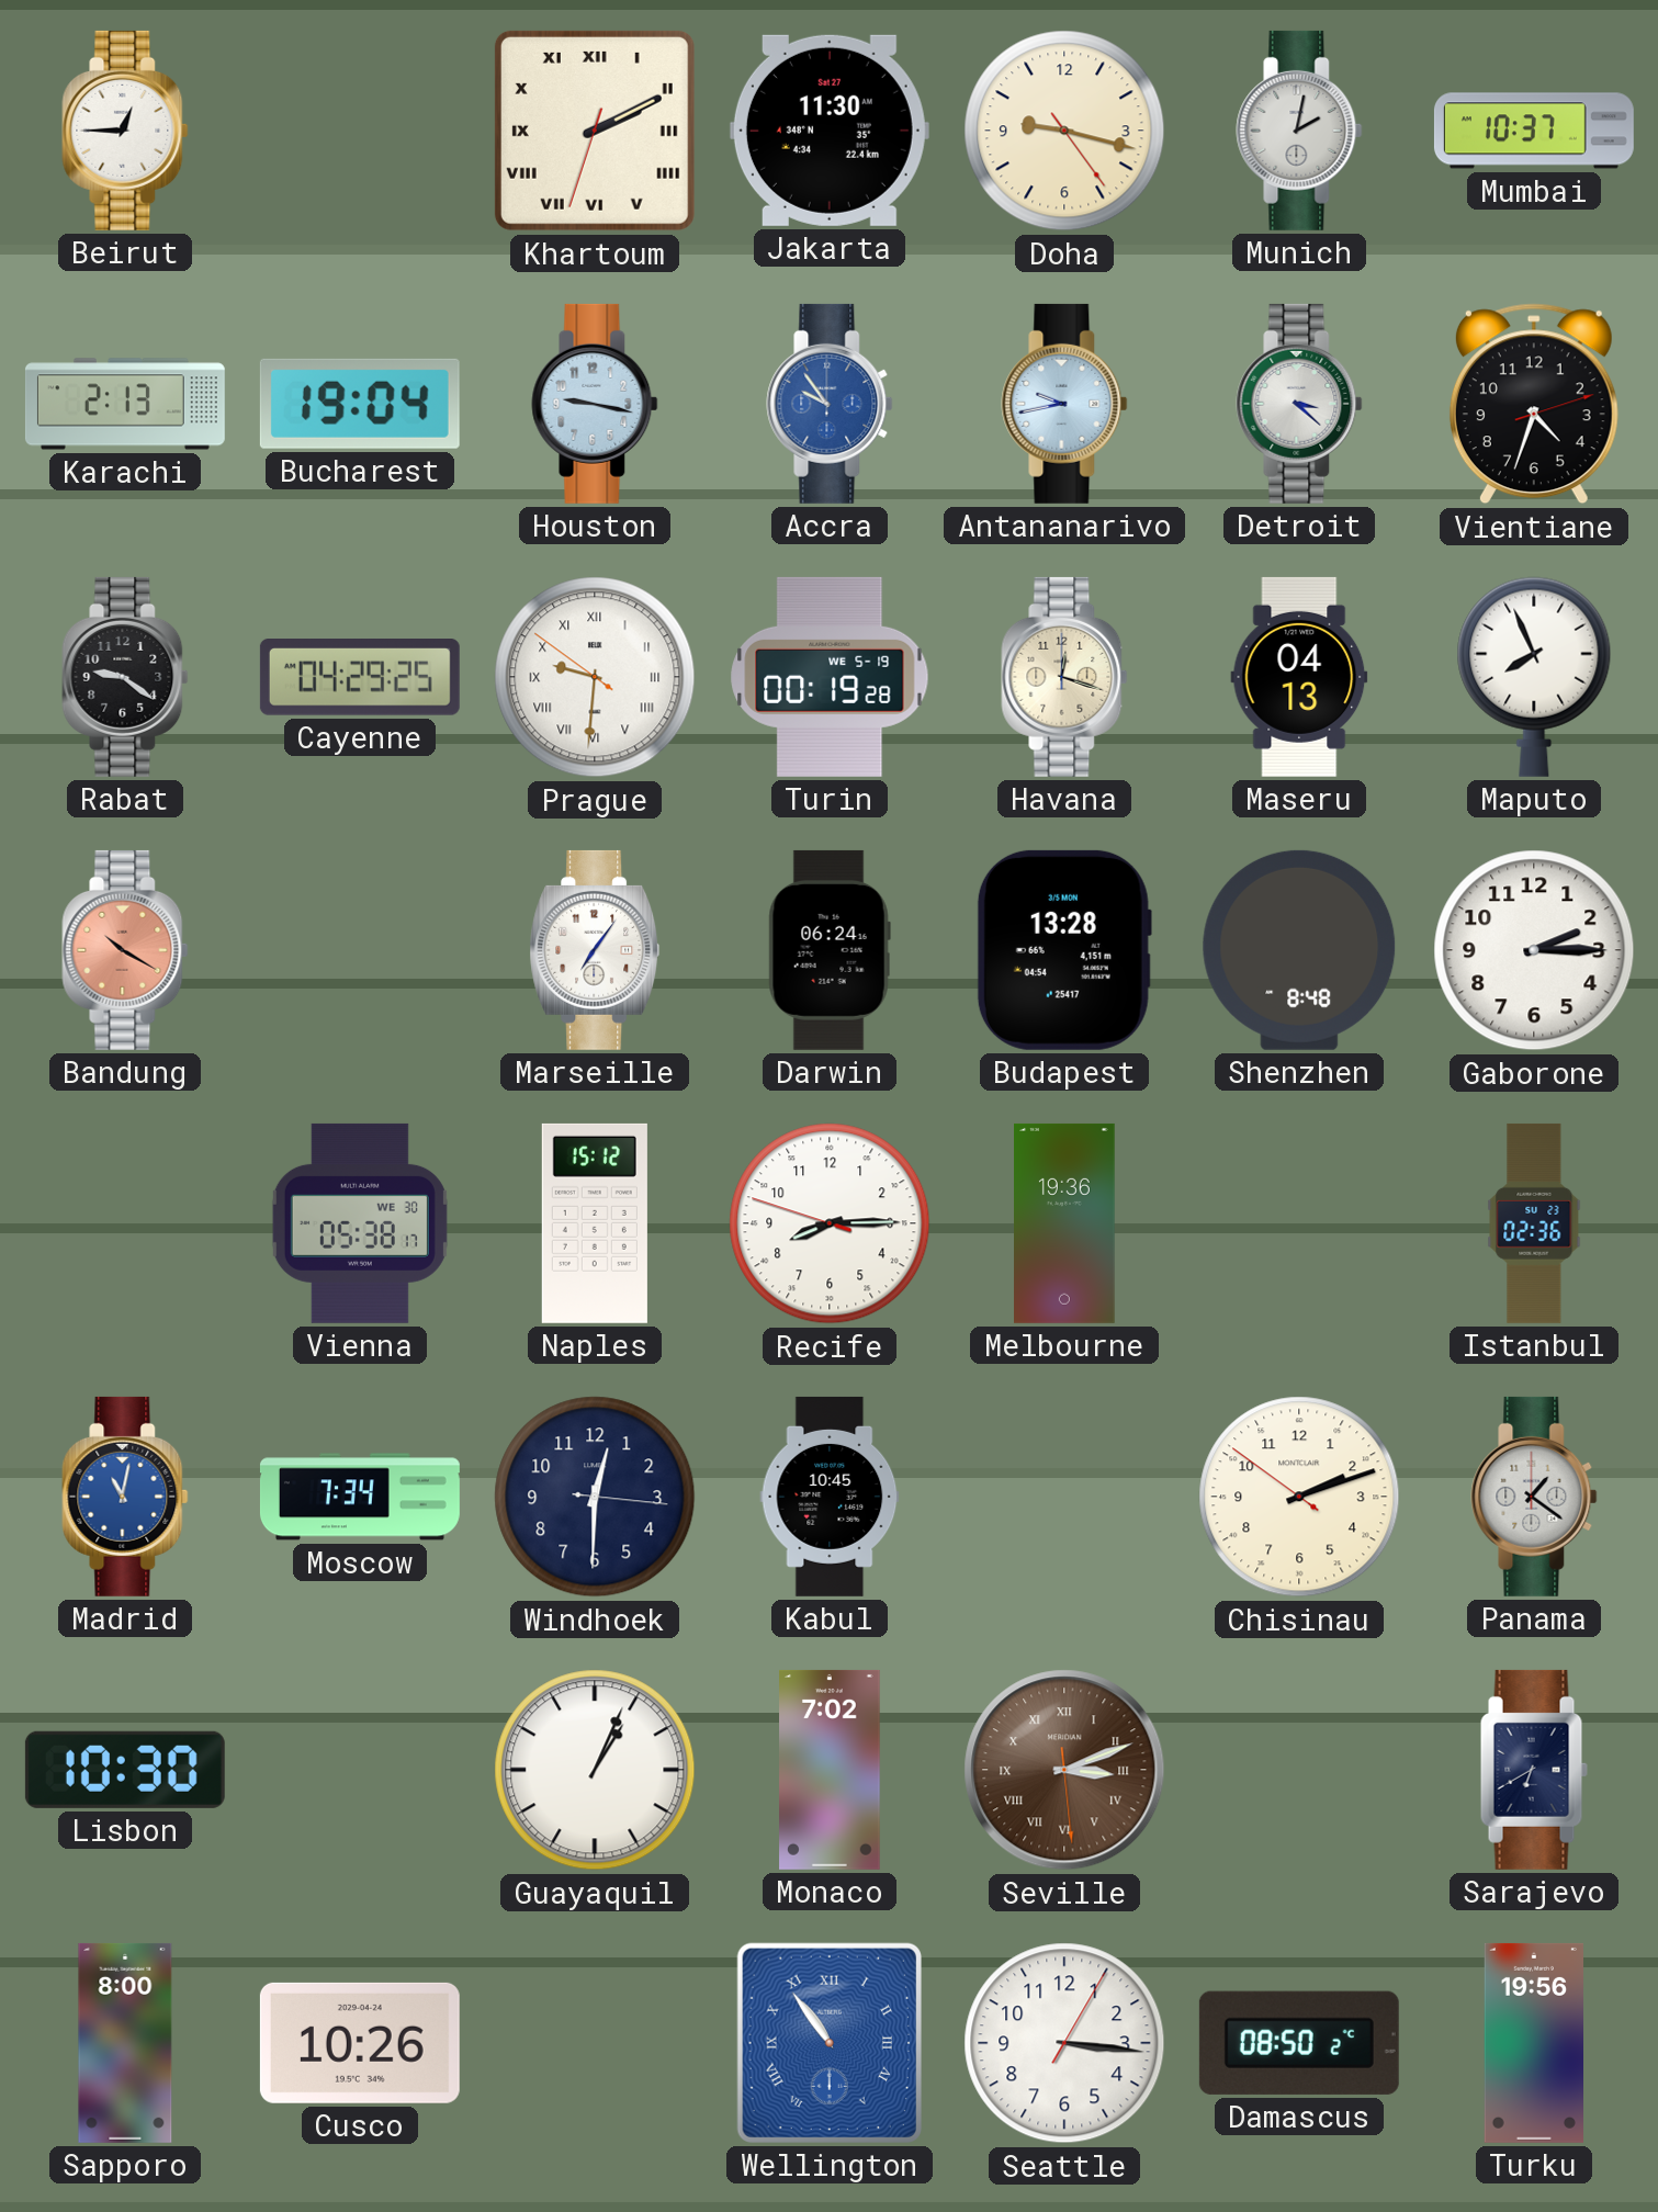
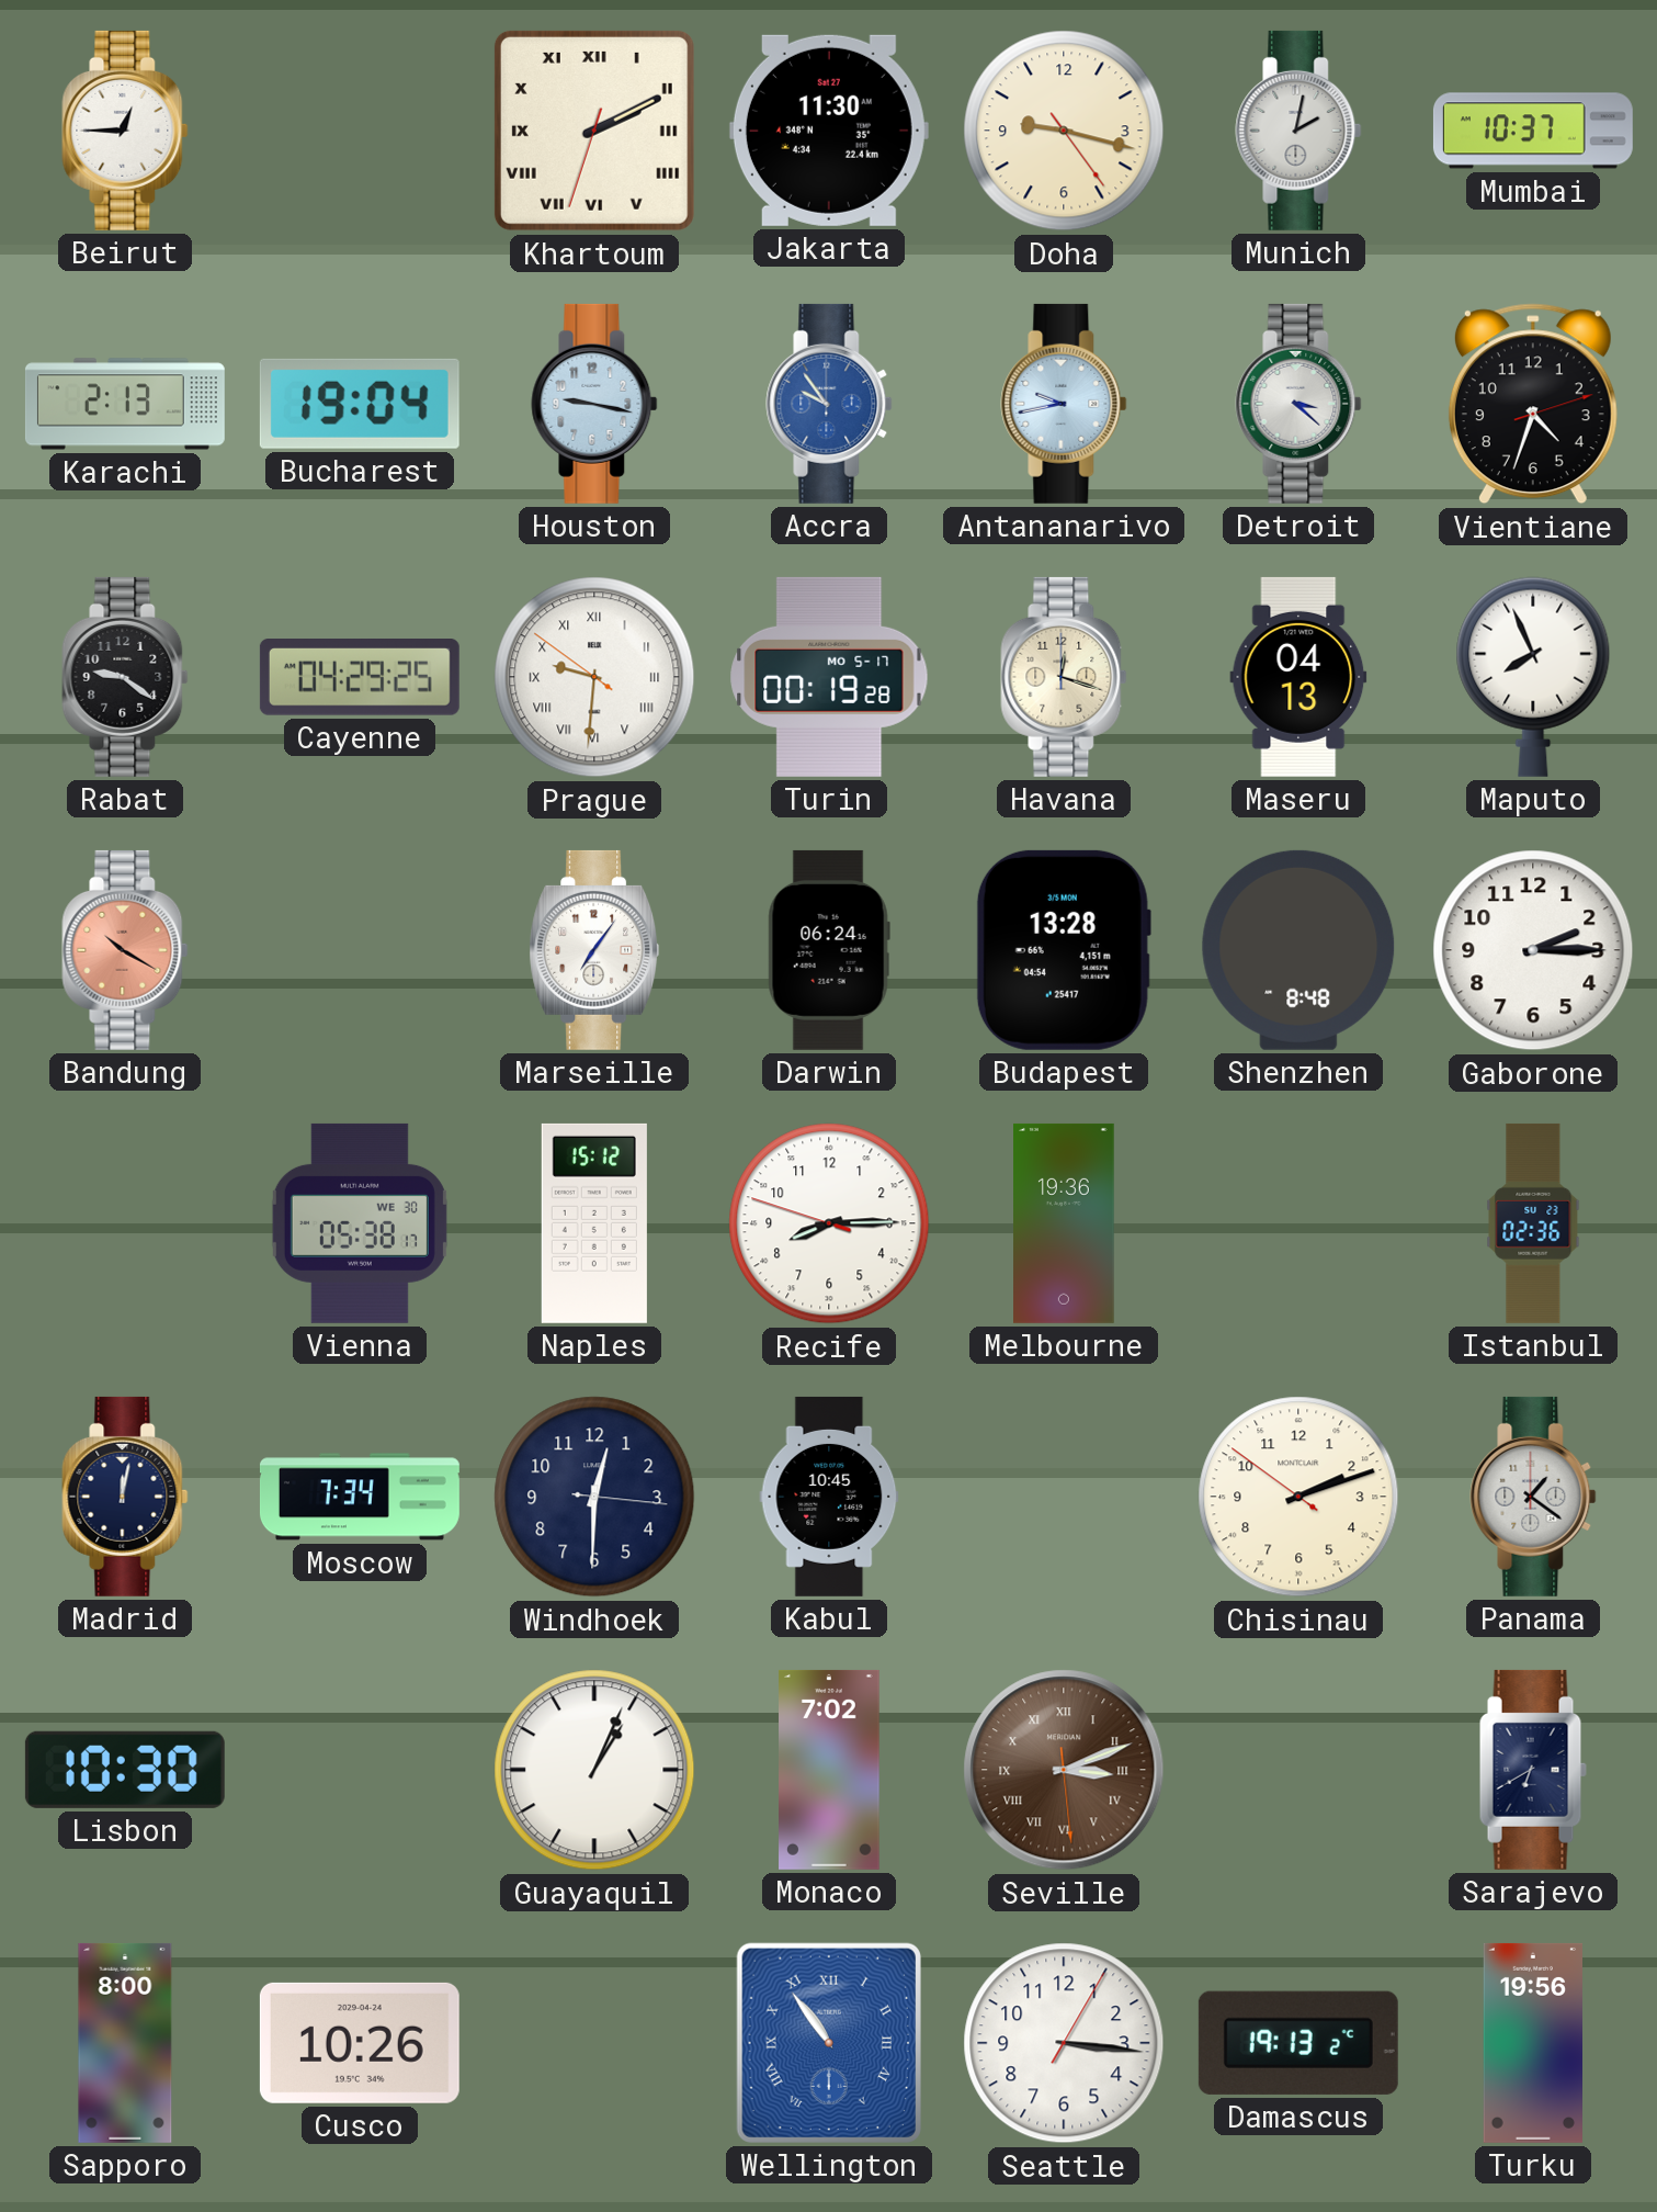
Turin date: WE 5-19 -> MO 5-17
Madrid: 11:02 -> 12:02
Madrid dial: blue -> navy
Damascus: 08:50 -> 19:13
